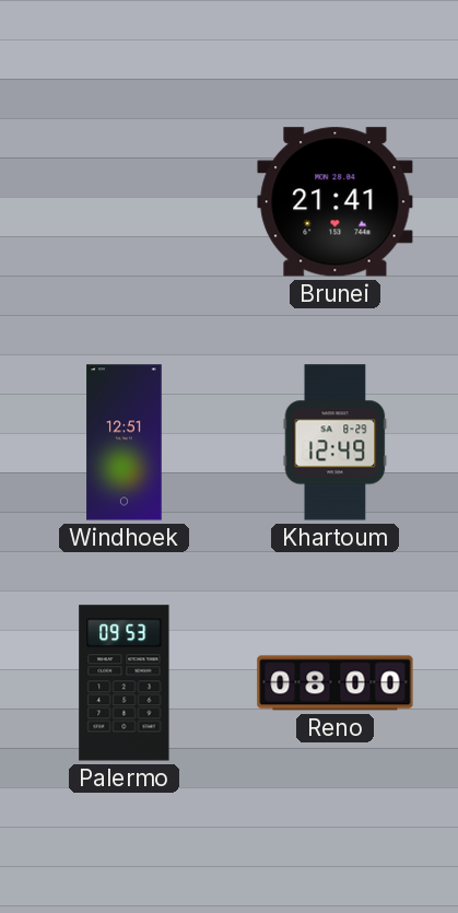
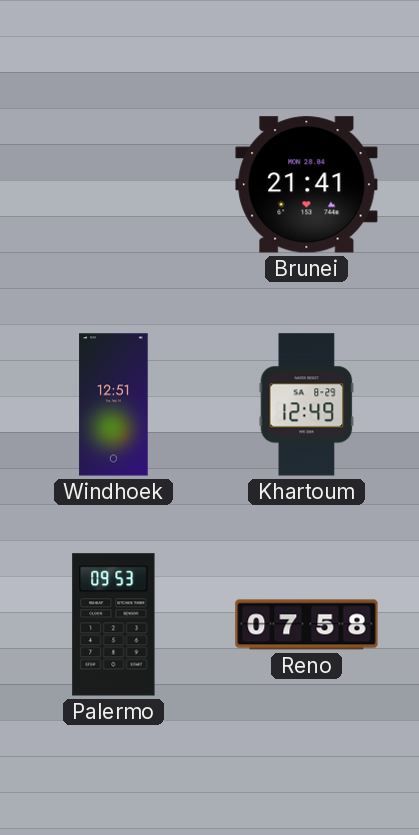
Reno: 08:00 -> 07:58
